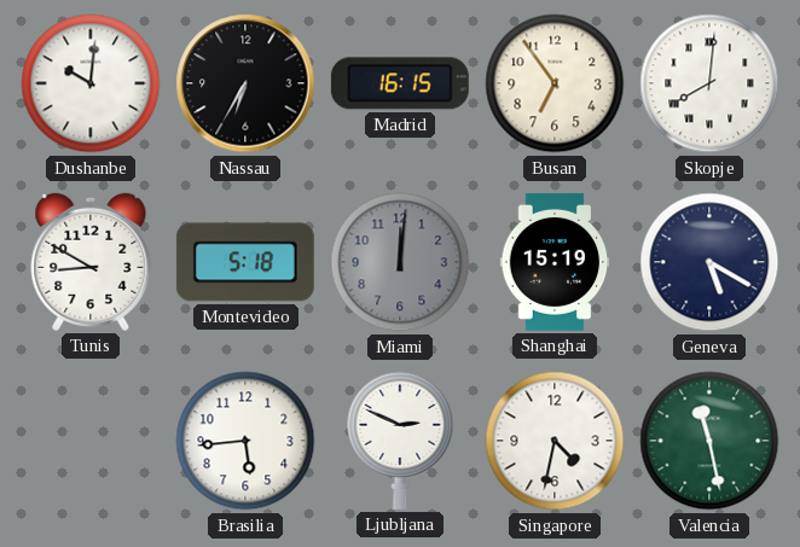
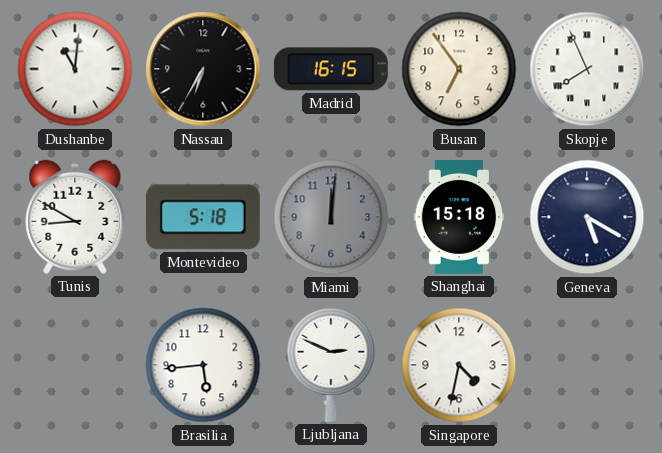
Dushanbe: 10:01 -> 11:01
Skopje: 8:01 -> 7:56
Shanghai: 15:19 -> 15:18
Valencia: 11:28 -> none
